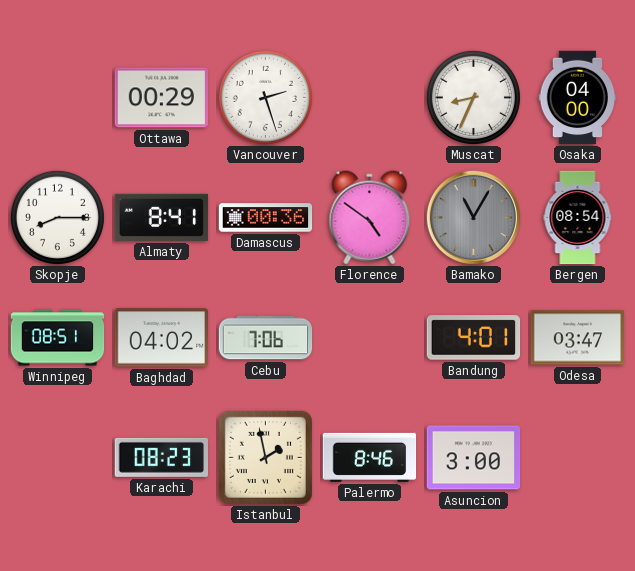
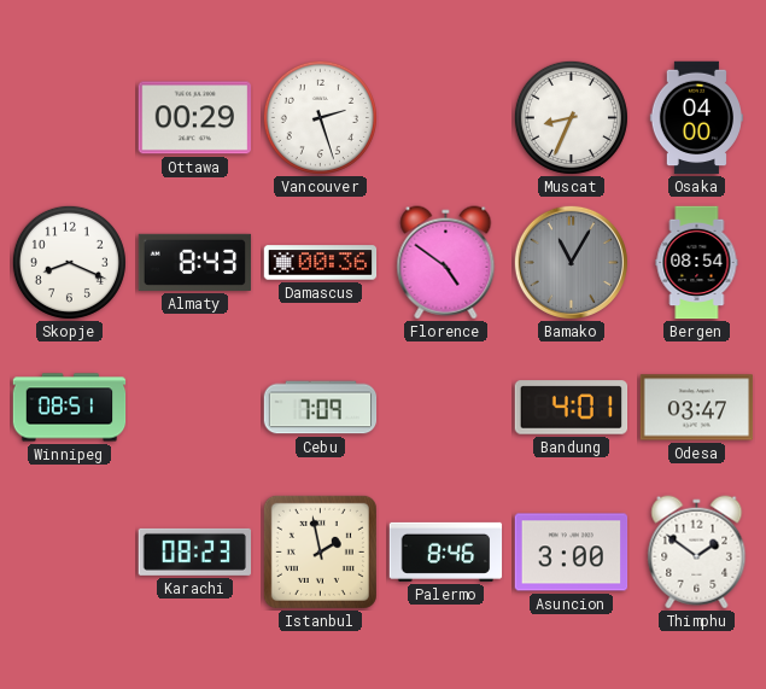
Skopje: 8:15 -> 8:19
Almaty: 8:41 -> 8:43
Baghdad: 04:02 -> none
Cebu: 7:06 -> 7:09
Thimphu: none -> 1:51
